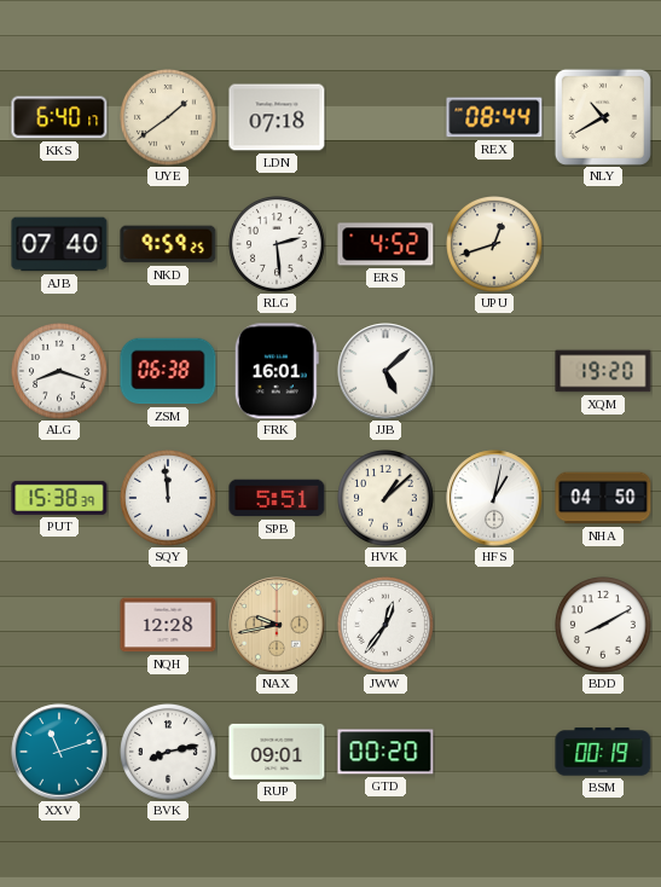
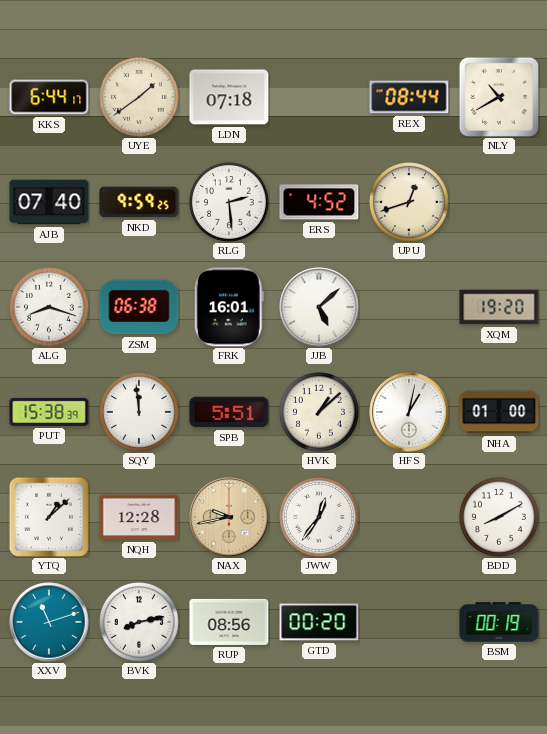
KKS: 6:40 -> 6:44
NHA: 04:50 -> 01:00
YTQ: none -> 1:08
RUP: 09:01 -> 08:56
